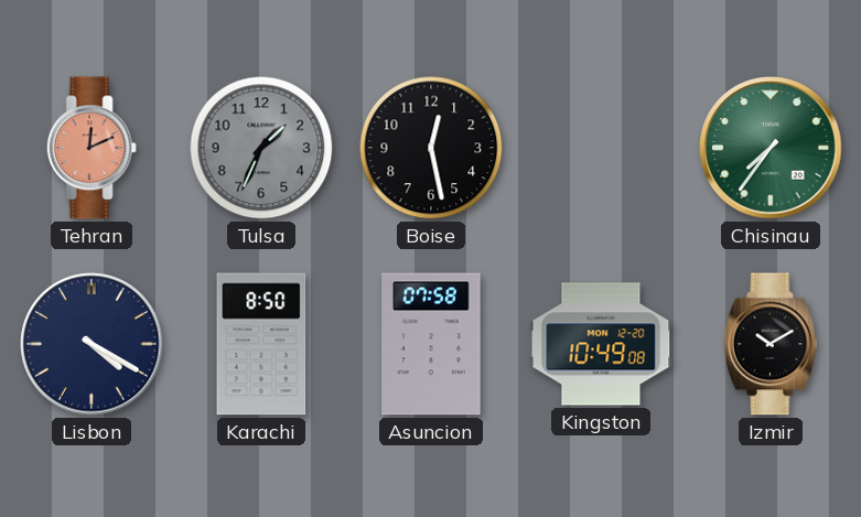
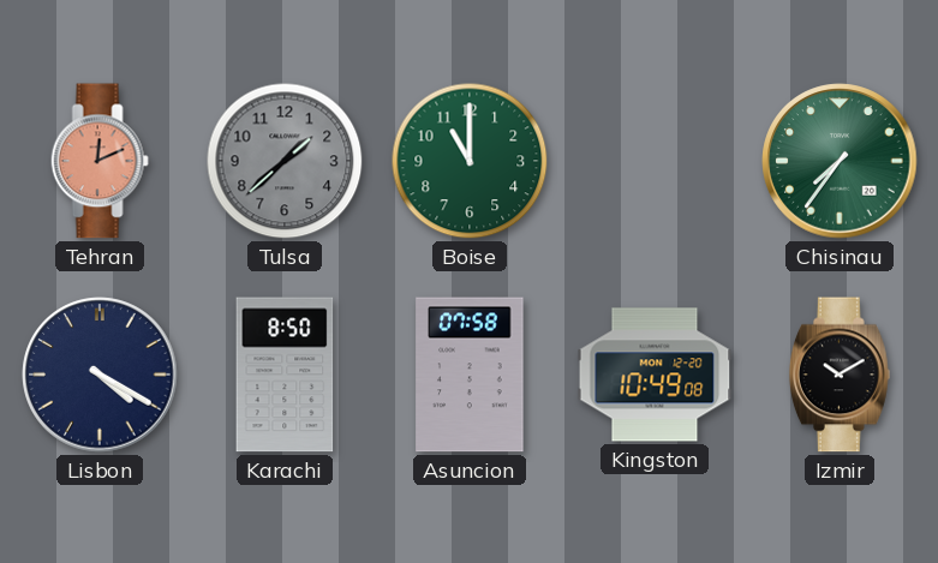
Tulsa: 1:34 -> 1:38
Boise: 12:28 -> 11:00
Boise dial: black -> green
